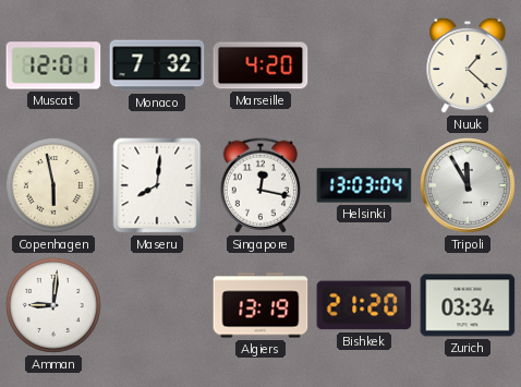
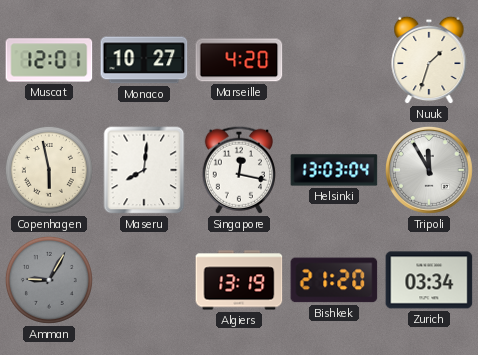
Monaco: 7:32 -> 10:27
Nuuk: 1:22 -> 1:33
Amman: 9:01 -> 9:05
Amman dial: white -> grey
